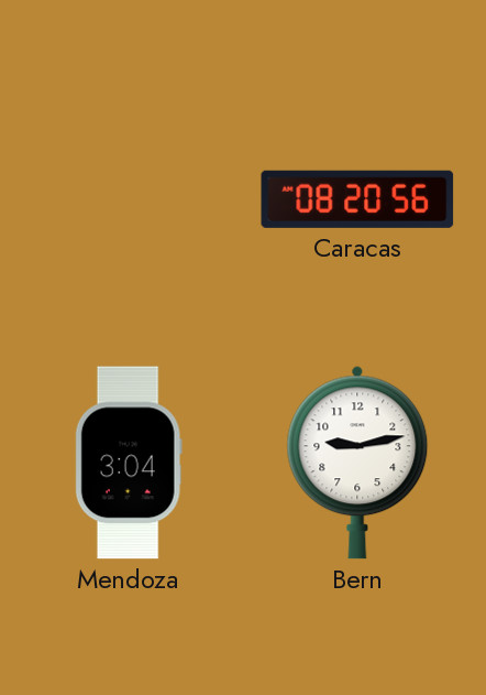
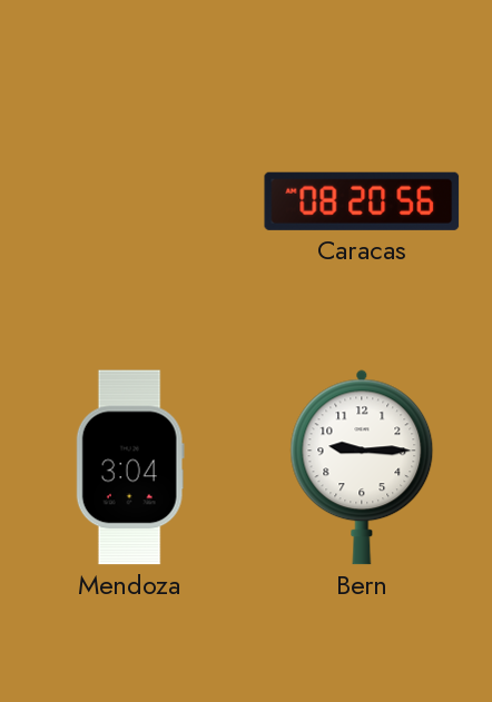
Bern: 9:13 -> 9:15
